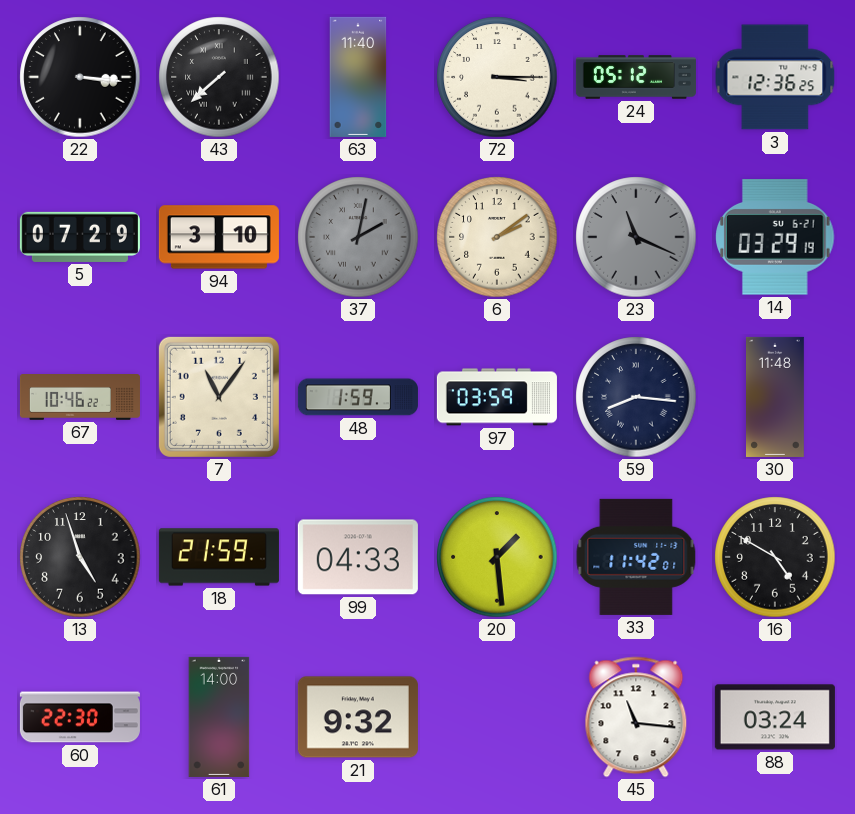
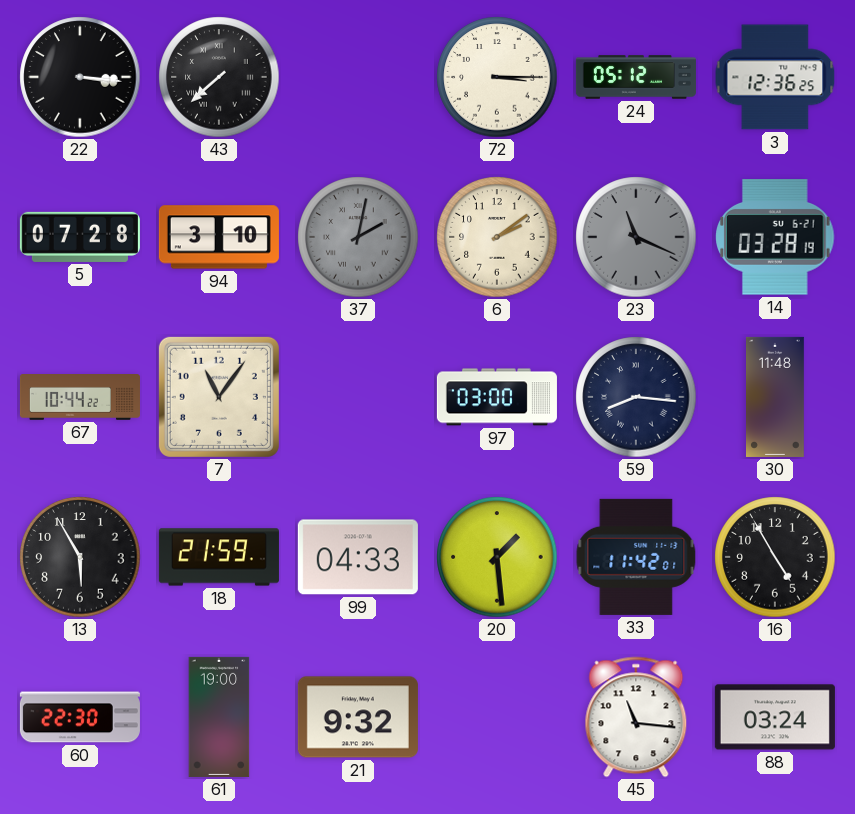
63: 11:40 -> none
5: 07:29 -> 07:28
14: 03:29 -> 03:28
67: 10:46 -> 10:44
48: 1:59 -> none
97: 03:59 -> 03:00
13: 4:57 -> 5:55
16: 4:50 -> 4:55
61: 14:00 -> 19:00
